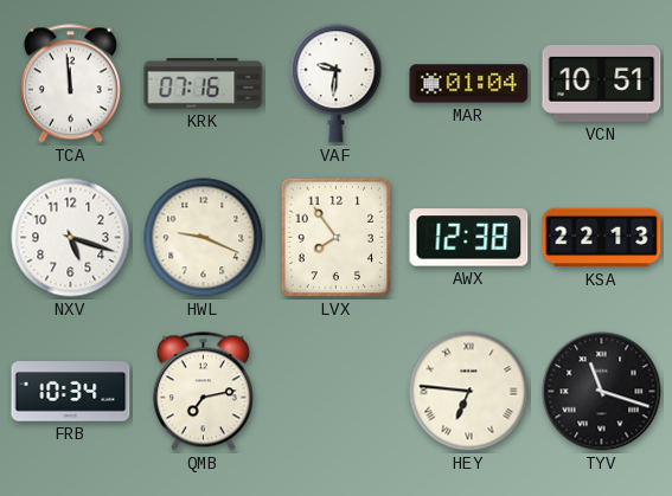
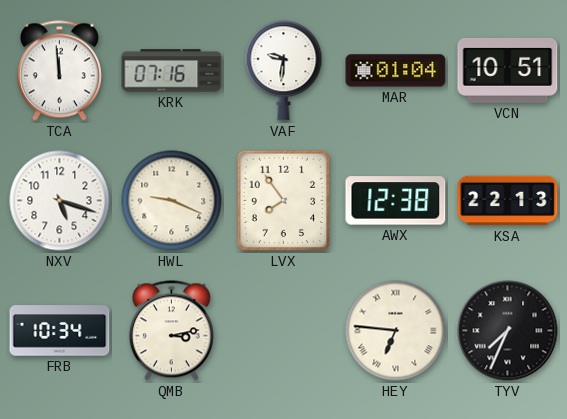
QMB: 7:13 -> 3:13
TYV: 11:18 -> 7:34
